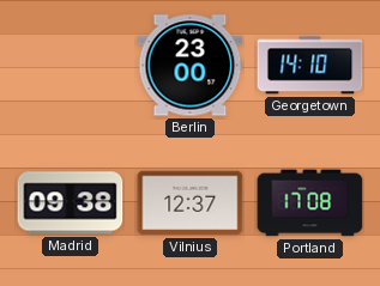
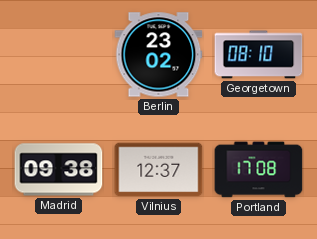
Berlin: 23:00 -> 23:02
Georgetown: 14:10 -> 08:10
